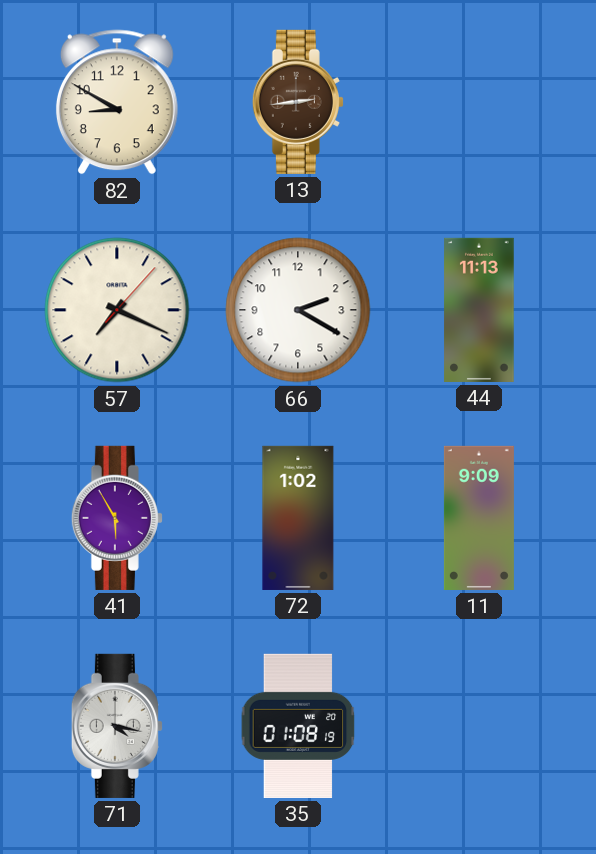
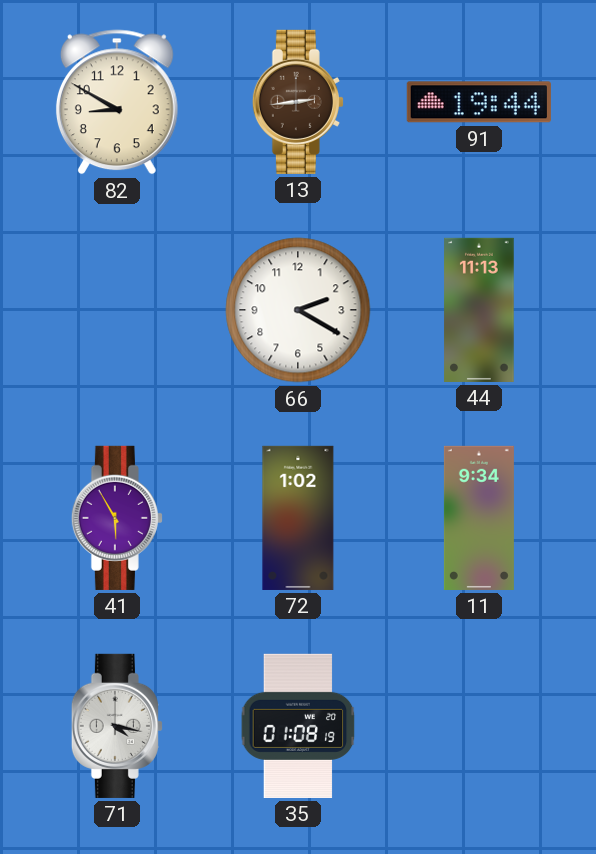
91: none -> 19:44
57: 7:19 -> none
11: 9:09 -> 9:34
